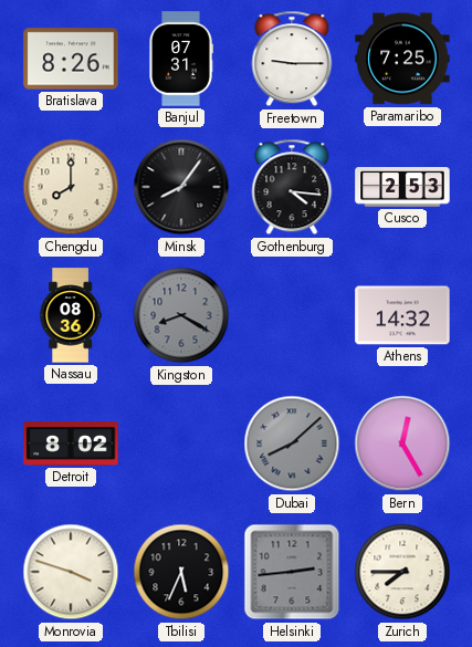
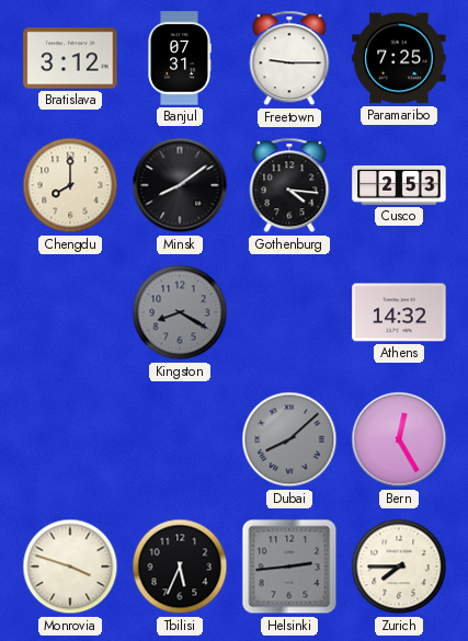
Bratislava: 8:26 -> 3:12
Minsk: 8:06 -> 8:09
Nassau: 08:36 -> none
Detroit: 8:02 -> none
